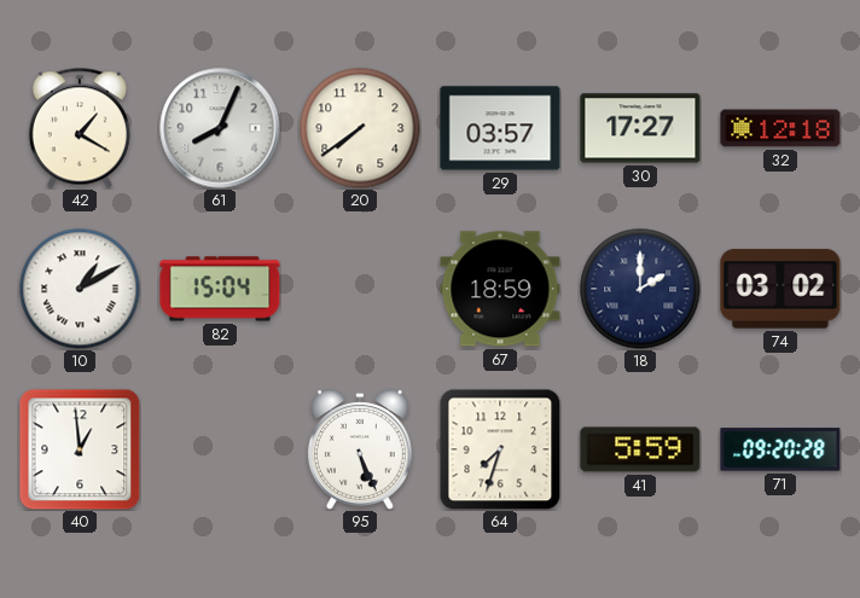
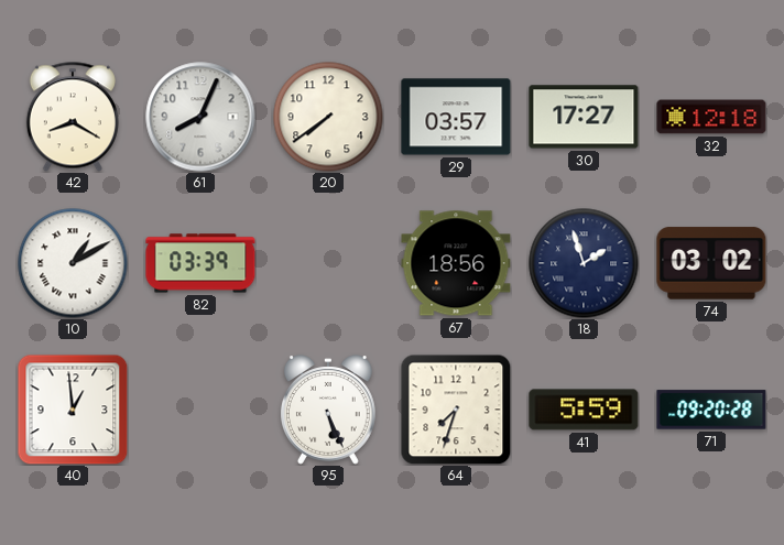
42: 1:20 -> 8:20
82: 15:04 -> 03:39
67: 18:59 -> 18:56
18: 2:00 -> 1:57
